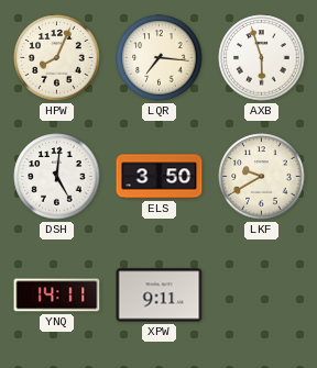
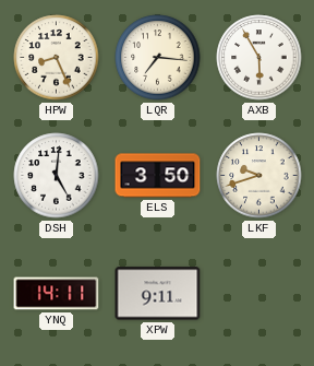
HPW: 8:04 -> 8:26
AXB: 5:57 -> 5:55
LKF: 9:40 -> 9:42
